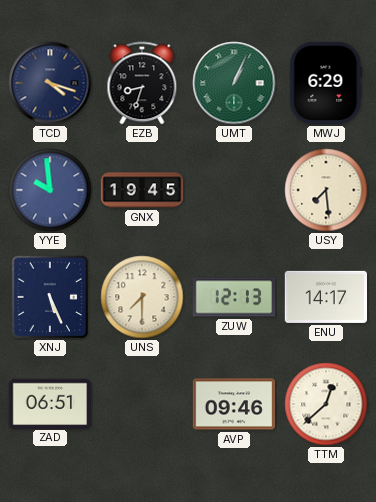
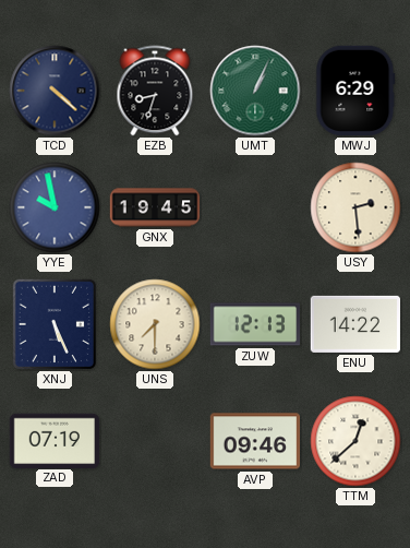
TCD: 4:18 -> 4:22
YYE: 9:59 -> 9:58
USY: 7:29 -> 2:29
ENU: 14:17 -> 14:22
ZAD: 06:51 -> 07:19
